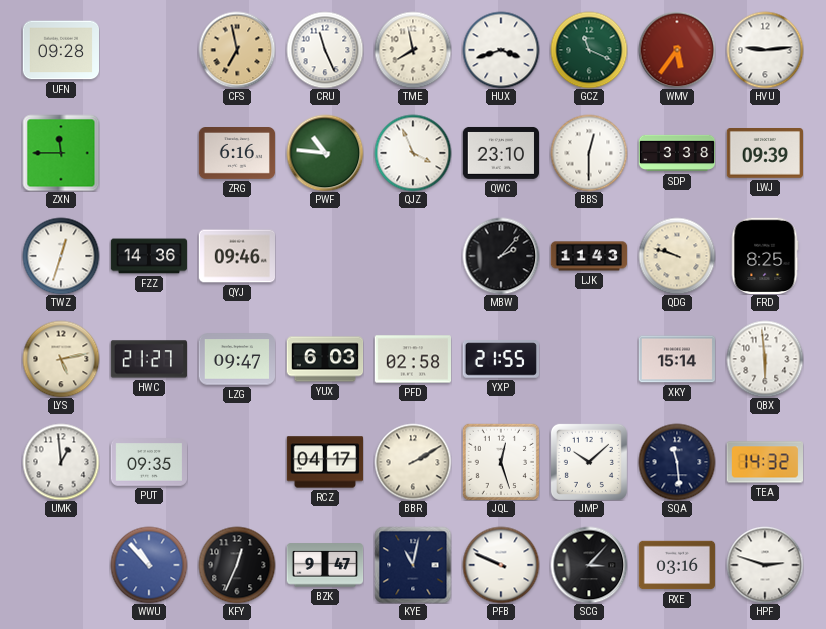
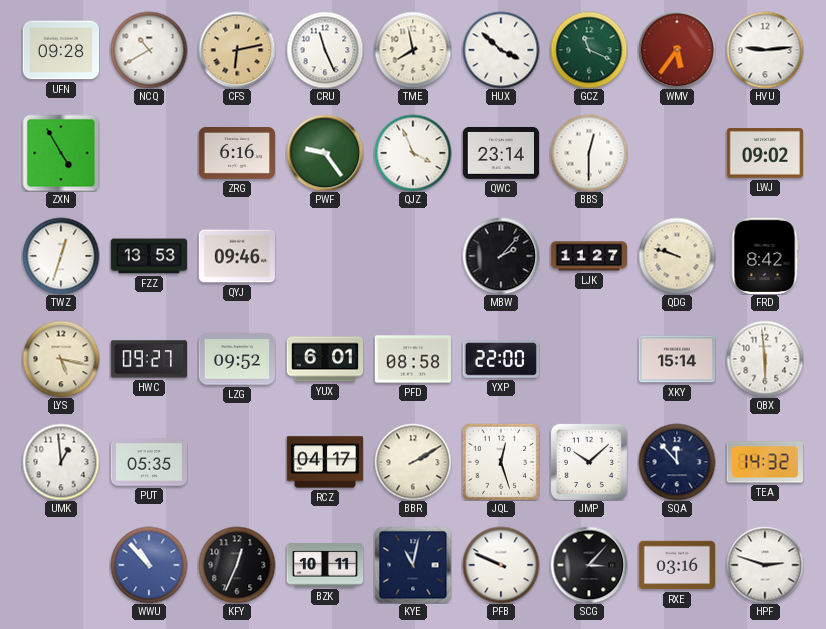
NCQ: none -> 10:40
CFS: 6:58 -> 6:13
HUX: 3:42 -> 3:52
ZXN: 11:45 -> 4:55
PWF: 10:46 -> 9:24
QWC: 23:10 -> 23:14
SDP: 3:38 -> none
LWJ: 09:39 -> 09:02
FZZ: 14:36 -> 13:53
LJK: 11:43 -> 11:27
FRD: 8:25 -> 8:42
LYS: 5:13 -> 5:17
HWC: 21:27 -> 09:27
LZG: 09:47 -> 09:52
YUX: 6:03 -> 6:01
PFD: 02:58 -> 08:58
YXP: 21:55 -> 22:00
PUT: 09:35 -> 05:35
SQA: 11:29 -> 11:53
BZK: 9:47 -> 10:11
